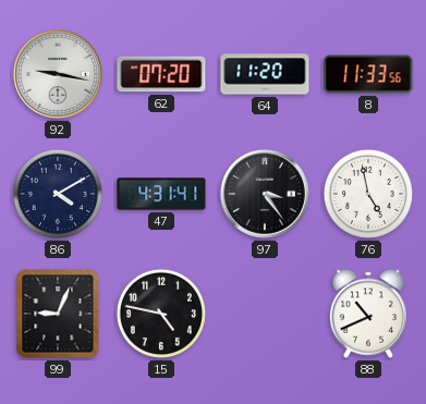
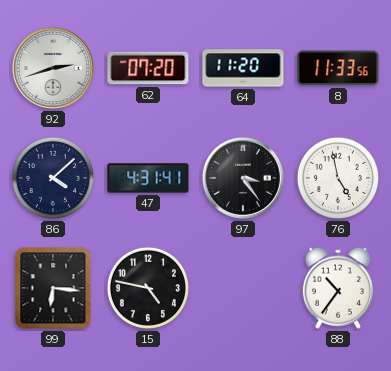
92: 9:17 -> 2:42
86: 4:10 -> 4:08
99: 9:04 -> 6:16
88: 10:41 -> 10:36
